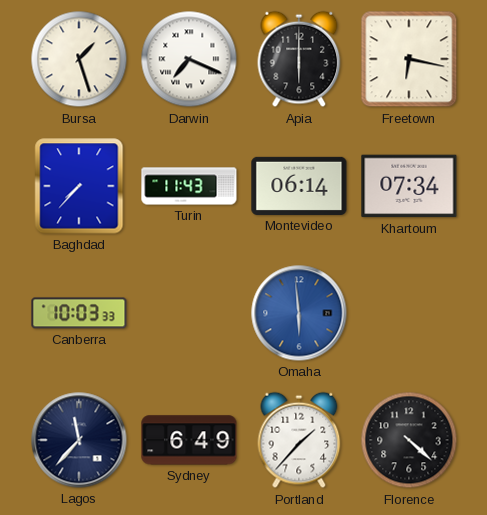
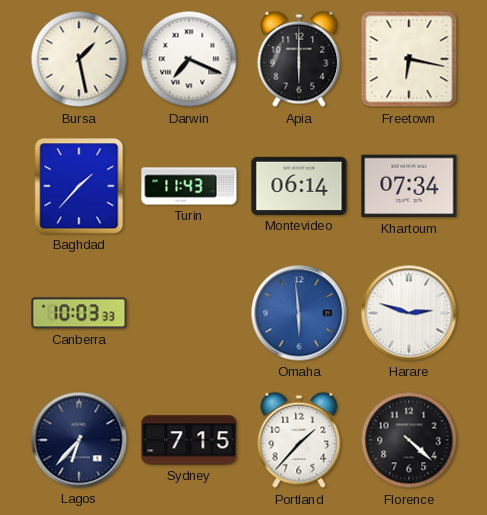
Bursa: 1:27 -> 1:28
Baghdad: 7:37 -> 1:37
Harare: none -> 2:48
Lagos: 11:37 -> 6:37
Sydney: 6:49 -> 7:15
